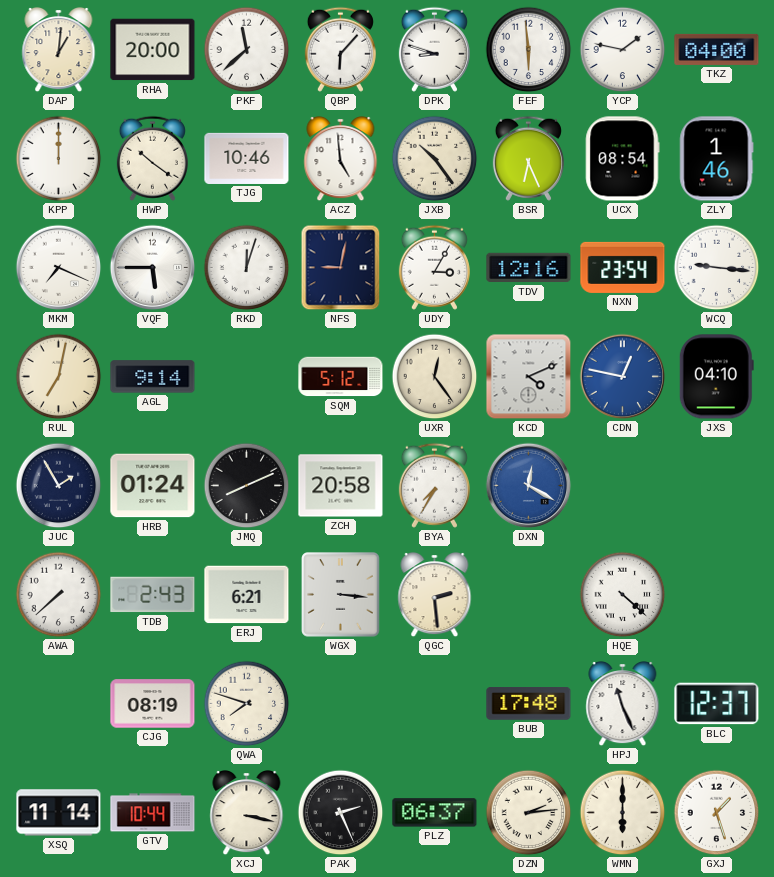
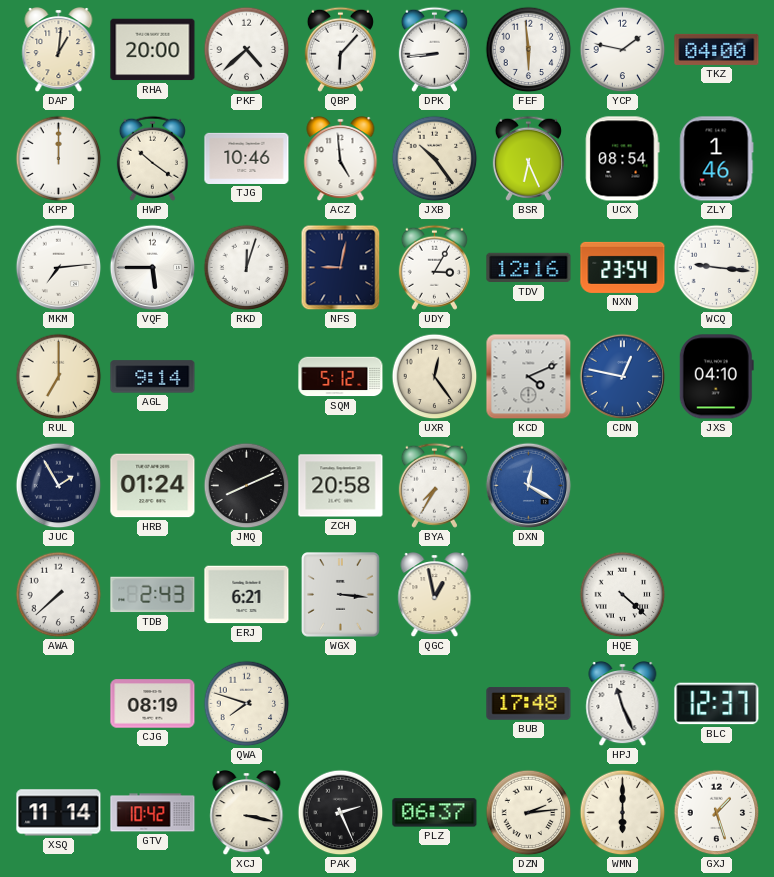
PKF: 11:38 -> 4:38
DPK: 8:48 -> 8:44
MKM: 7:19 -> 7:14
RUL: 7:02 -> 7:00
QGC: 2:29 -> 12:58
GTV: 10:44 -> 10:42
